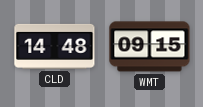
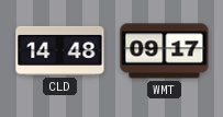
WMT: 09:15 -> 09:17
